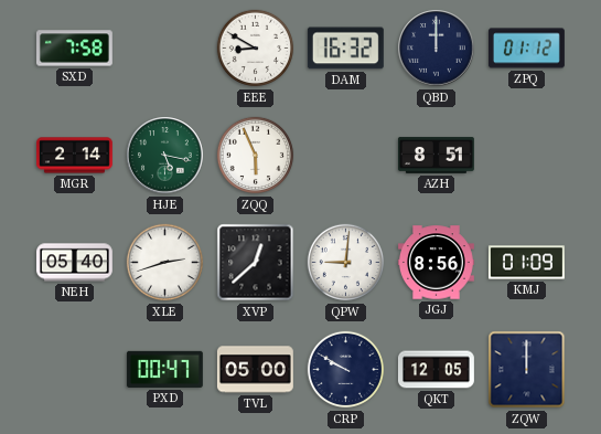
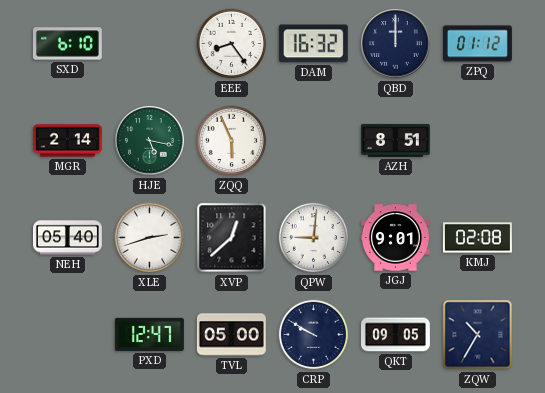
SXD: 7:58 -> 6:10
EEE: 8:50 -> 8:24
JGJ: 8:56 -> 9:01
KMJ: 01:09 -> 02:08
PXD: 00:47 -> 12:47
QKT: 12:05 -> 09:05
ZQW: 12:00 -> 10:35
